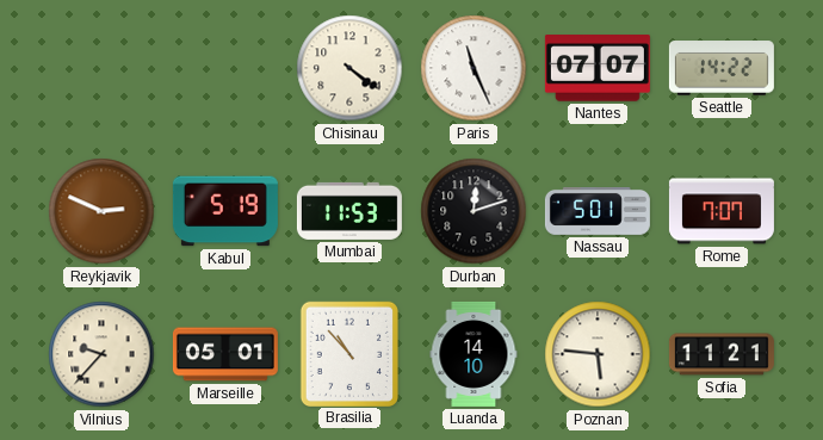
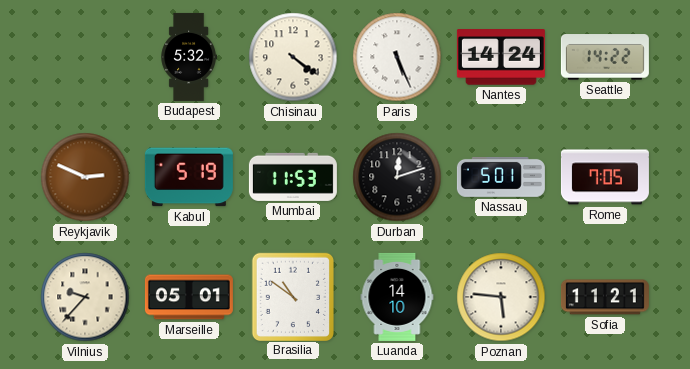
Budapest: none -> 5:32
Paris: 11:26 -> 5:26
Nantes: 07:07 -> 14:24
Rome: 7:07 -> 7:05
Brasilia: 10:53 -> 10:51
